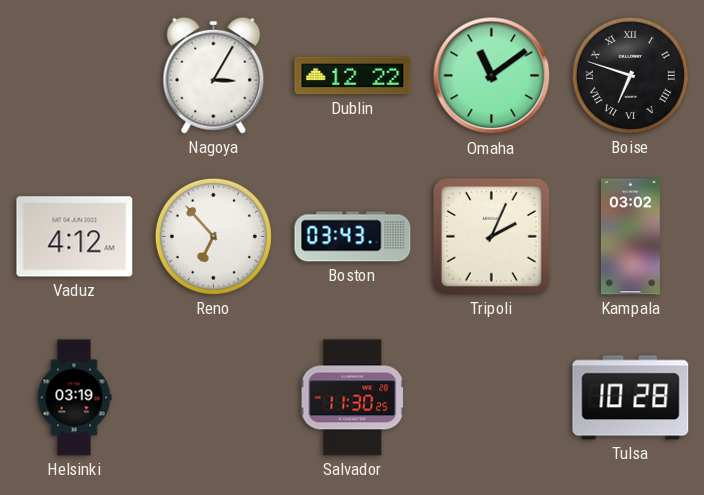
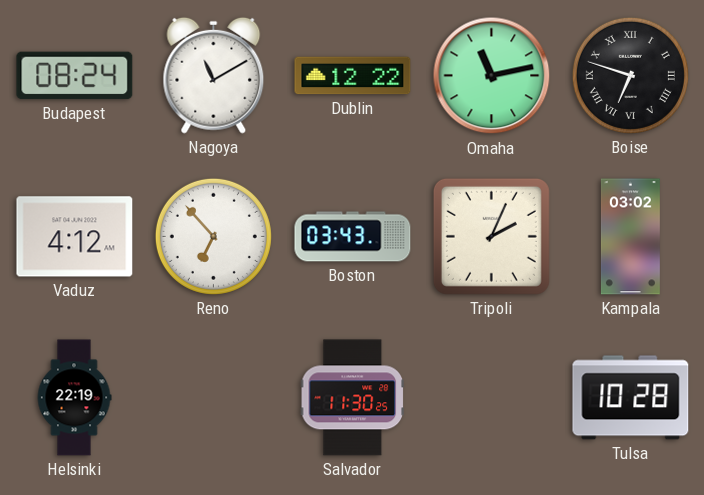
Budapest: none -> 08:24
Nagoya: 3:05 -> 11:10
Omaha: 11:09 -> 11:13
Helsinki: 03:19 -> 22:19
